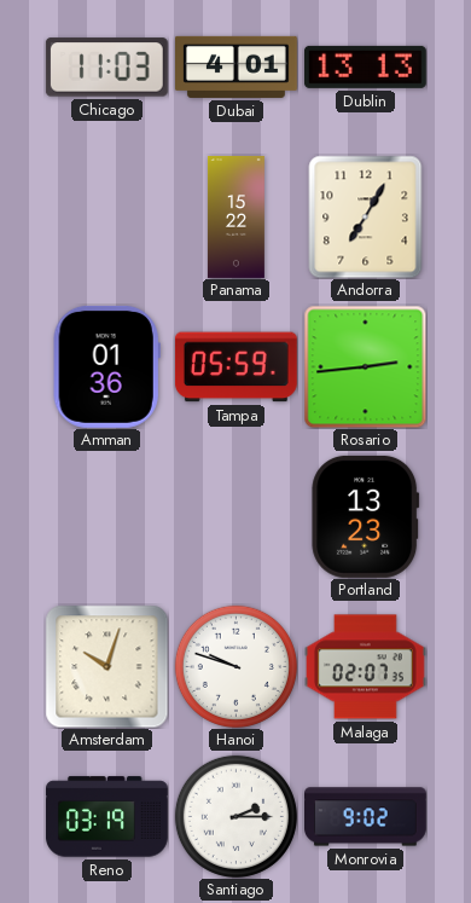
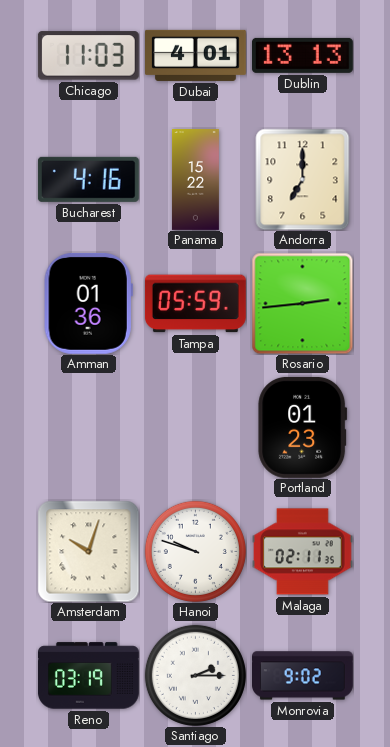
Bucharest: none -> 4:16
Andorra: 7:05 -> 7:00
Portland: 13:23 -> 01:23
Malaga: 02:07 -> 02:11
